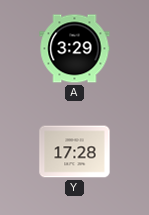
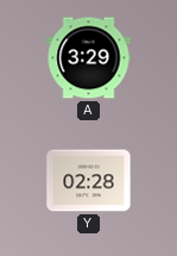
Y: 17:28 -> 02:28
